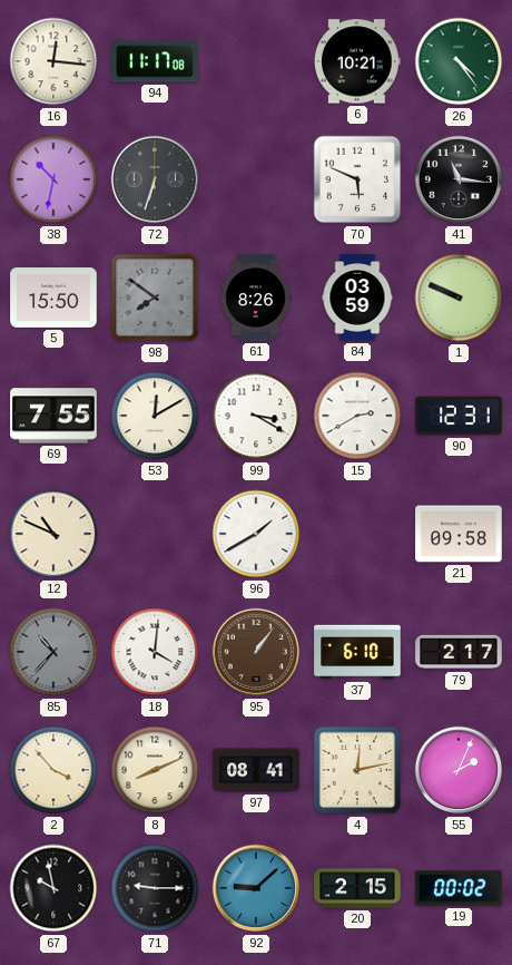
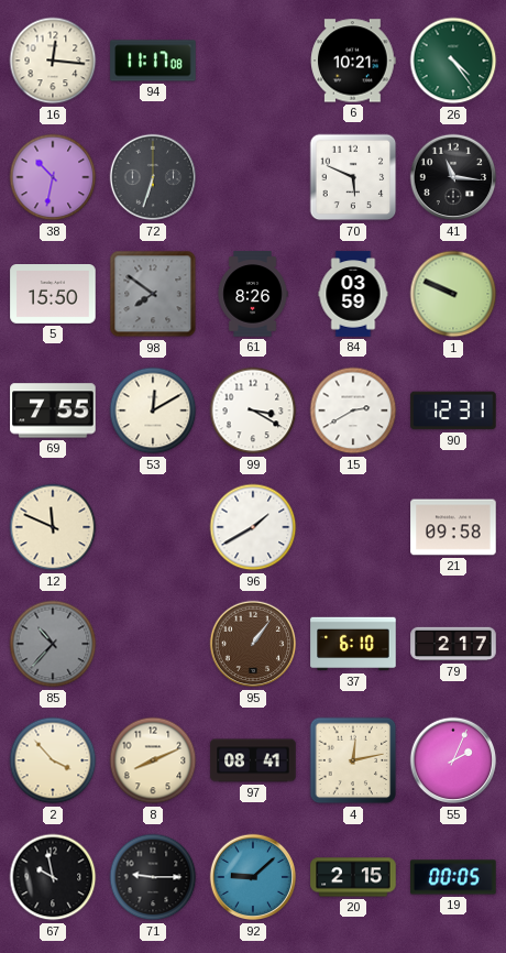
12: 10:49 -> 11:49
18: 4:01 -> none
19: 00:02 -> 00:05
